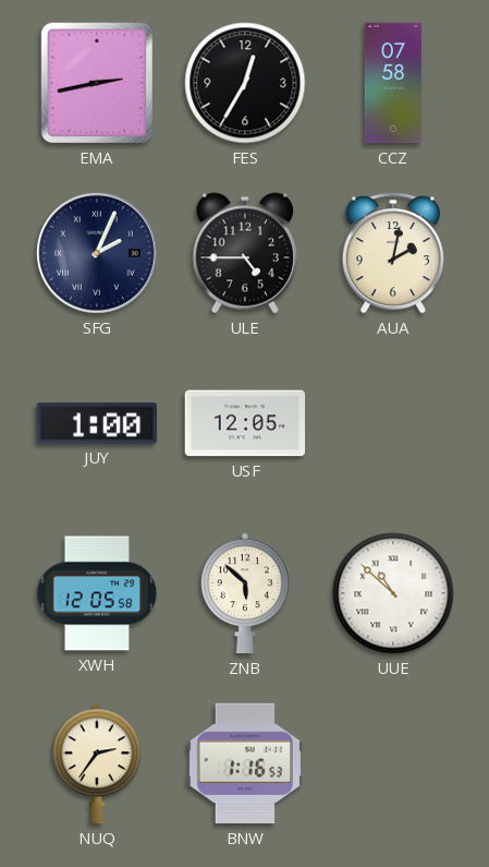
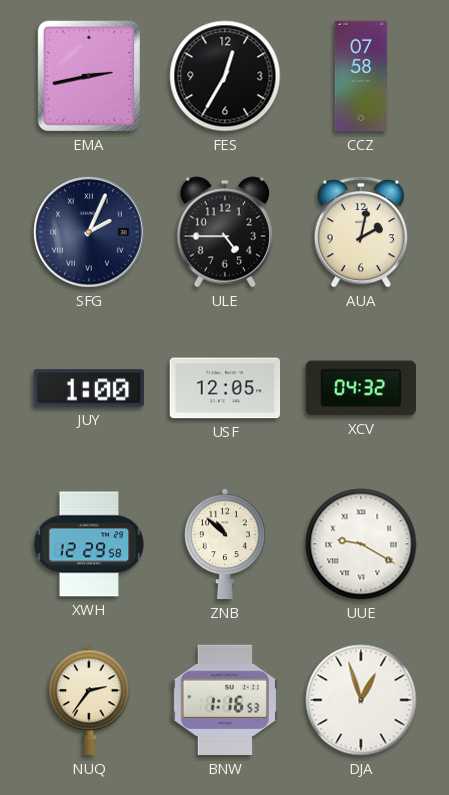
XCV: none -> 04:32
XWH: 12:05 -> 12:29
ZNB: 5:52 -> 10:52
UUE: 10:52 -> 9:20
DJA: none -> 12:57
